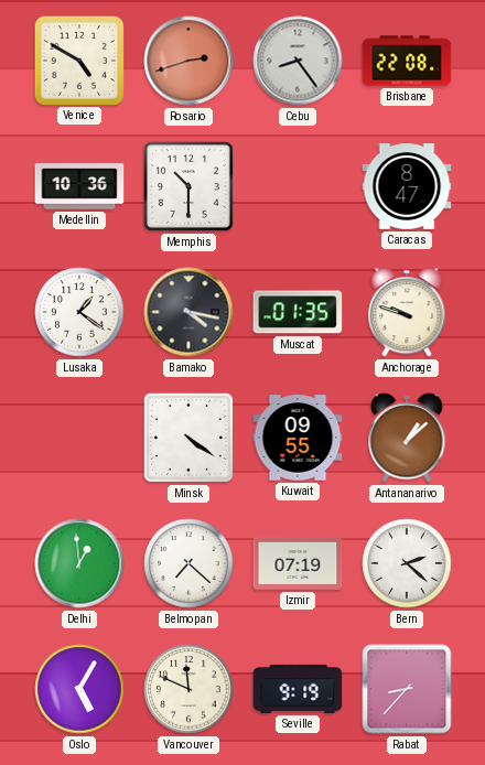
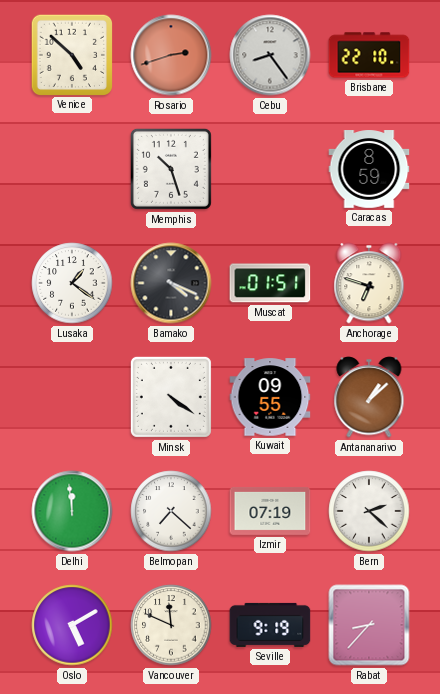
Venice: 4:50 -> 4:52
Brisbane: 22:08 -> 22:10
Medellin: 10:36 -> none
Memphis: 10:30 -> 10:27
Caracas: 8:47 -> 8:59
Bamako: 4:17 -> 4:19
Muscat: 01:35 -> 01:51
Anchorage: 9:48 -> 6:48
Delhi: 12:59 -> 11:59
Oslo: 5:05 -> 5:10
